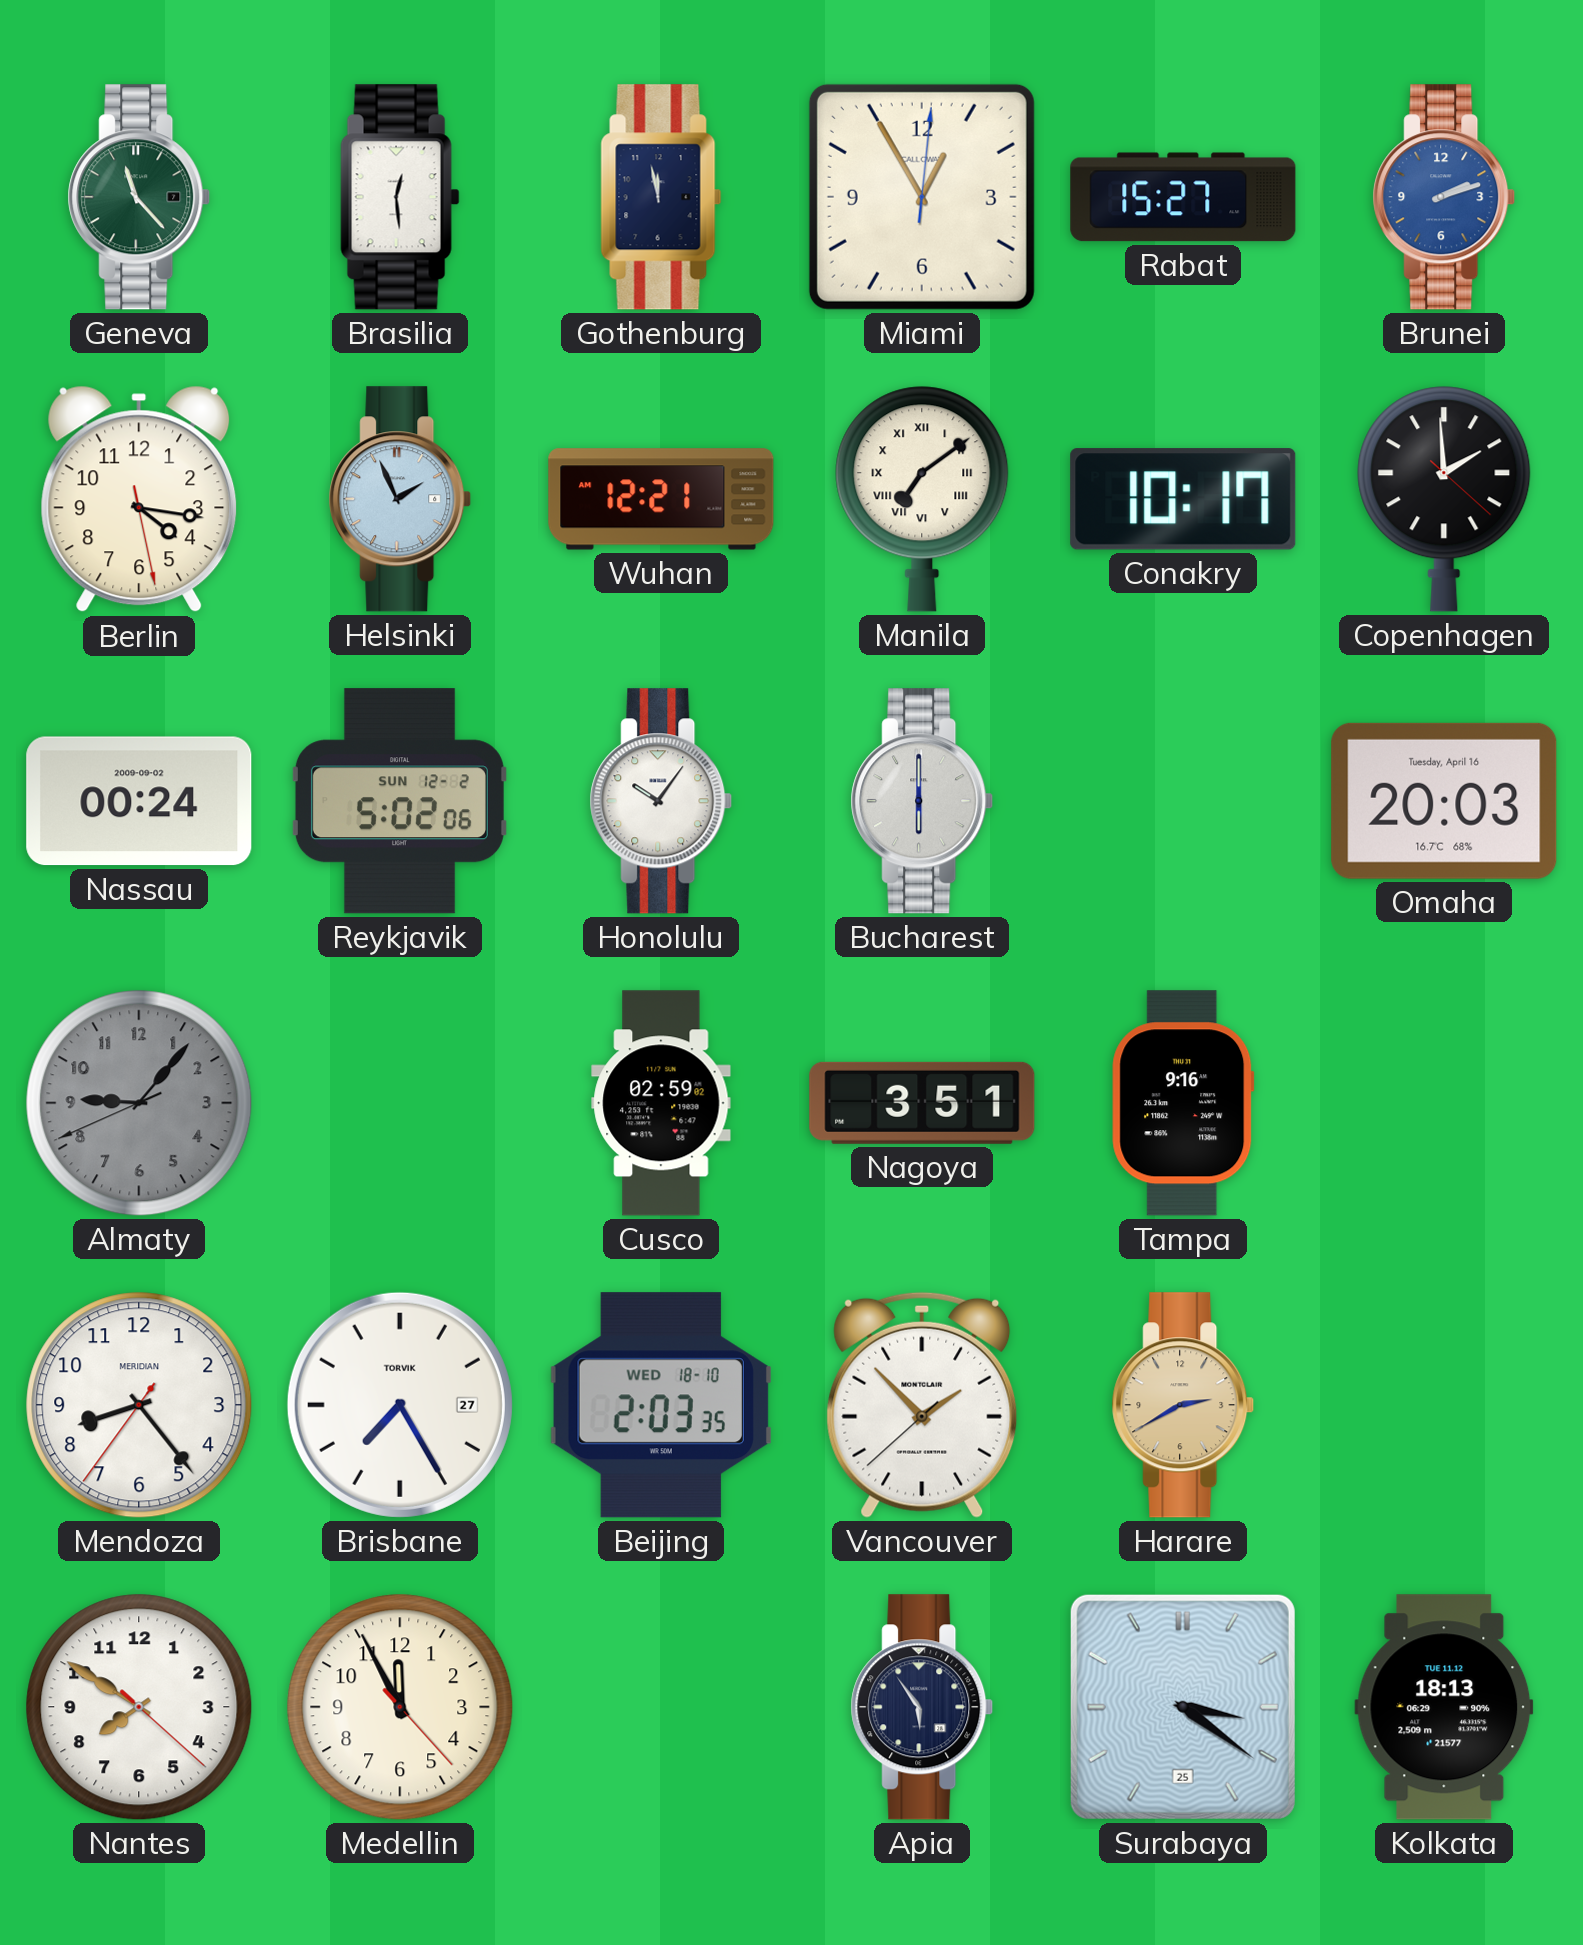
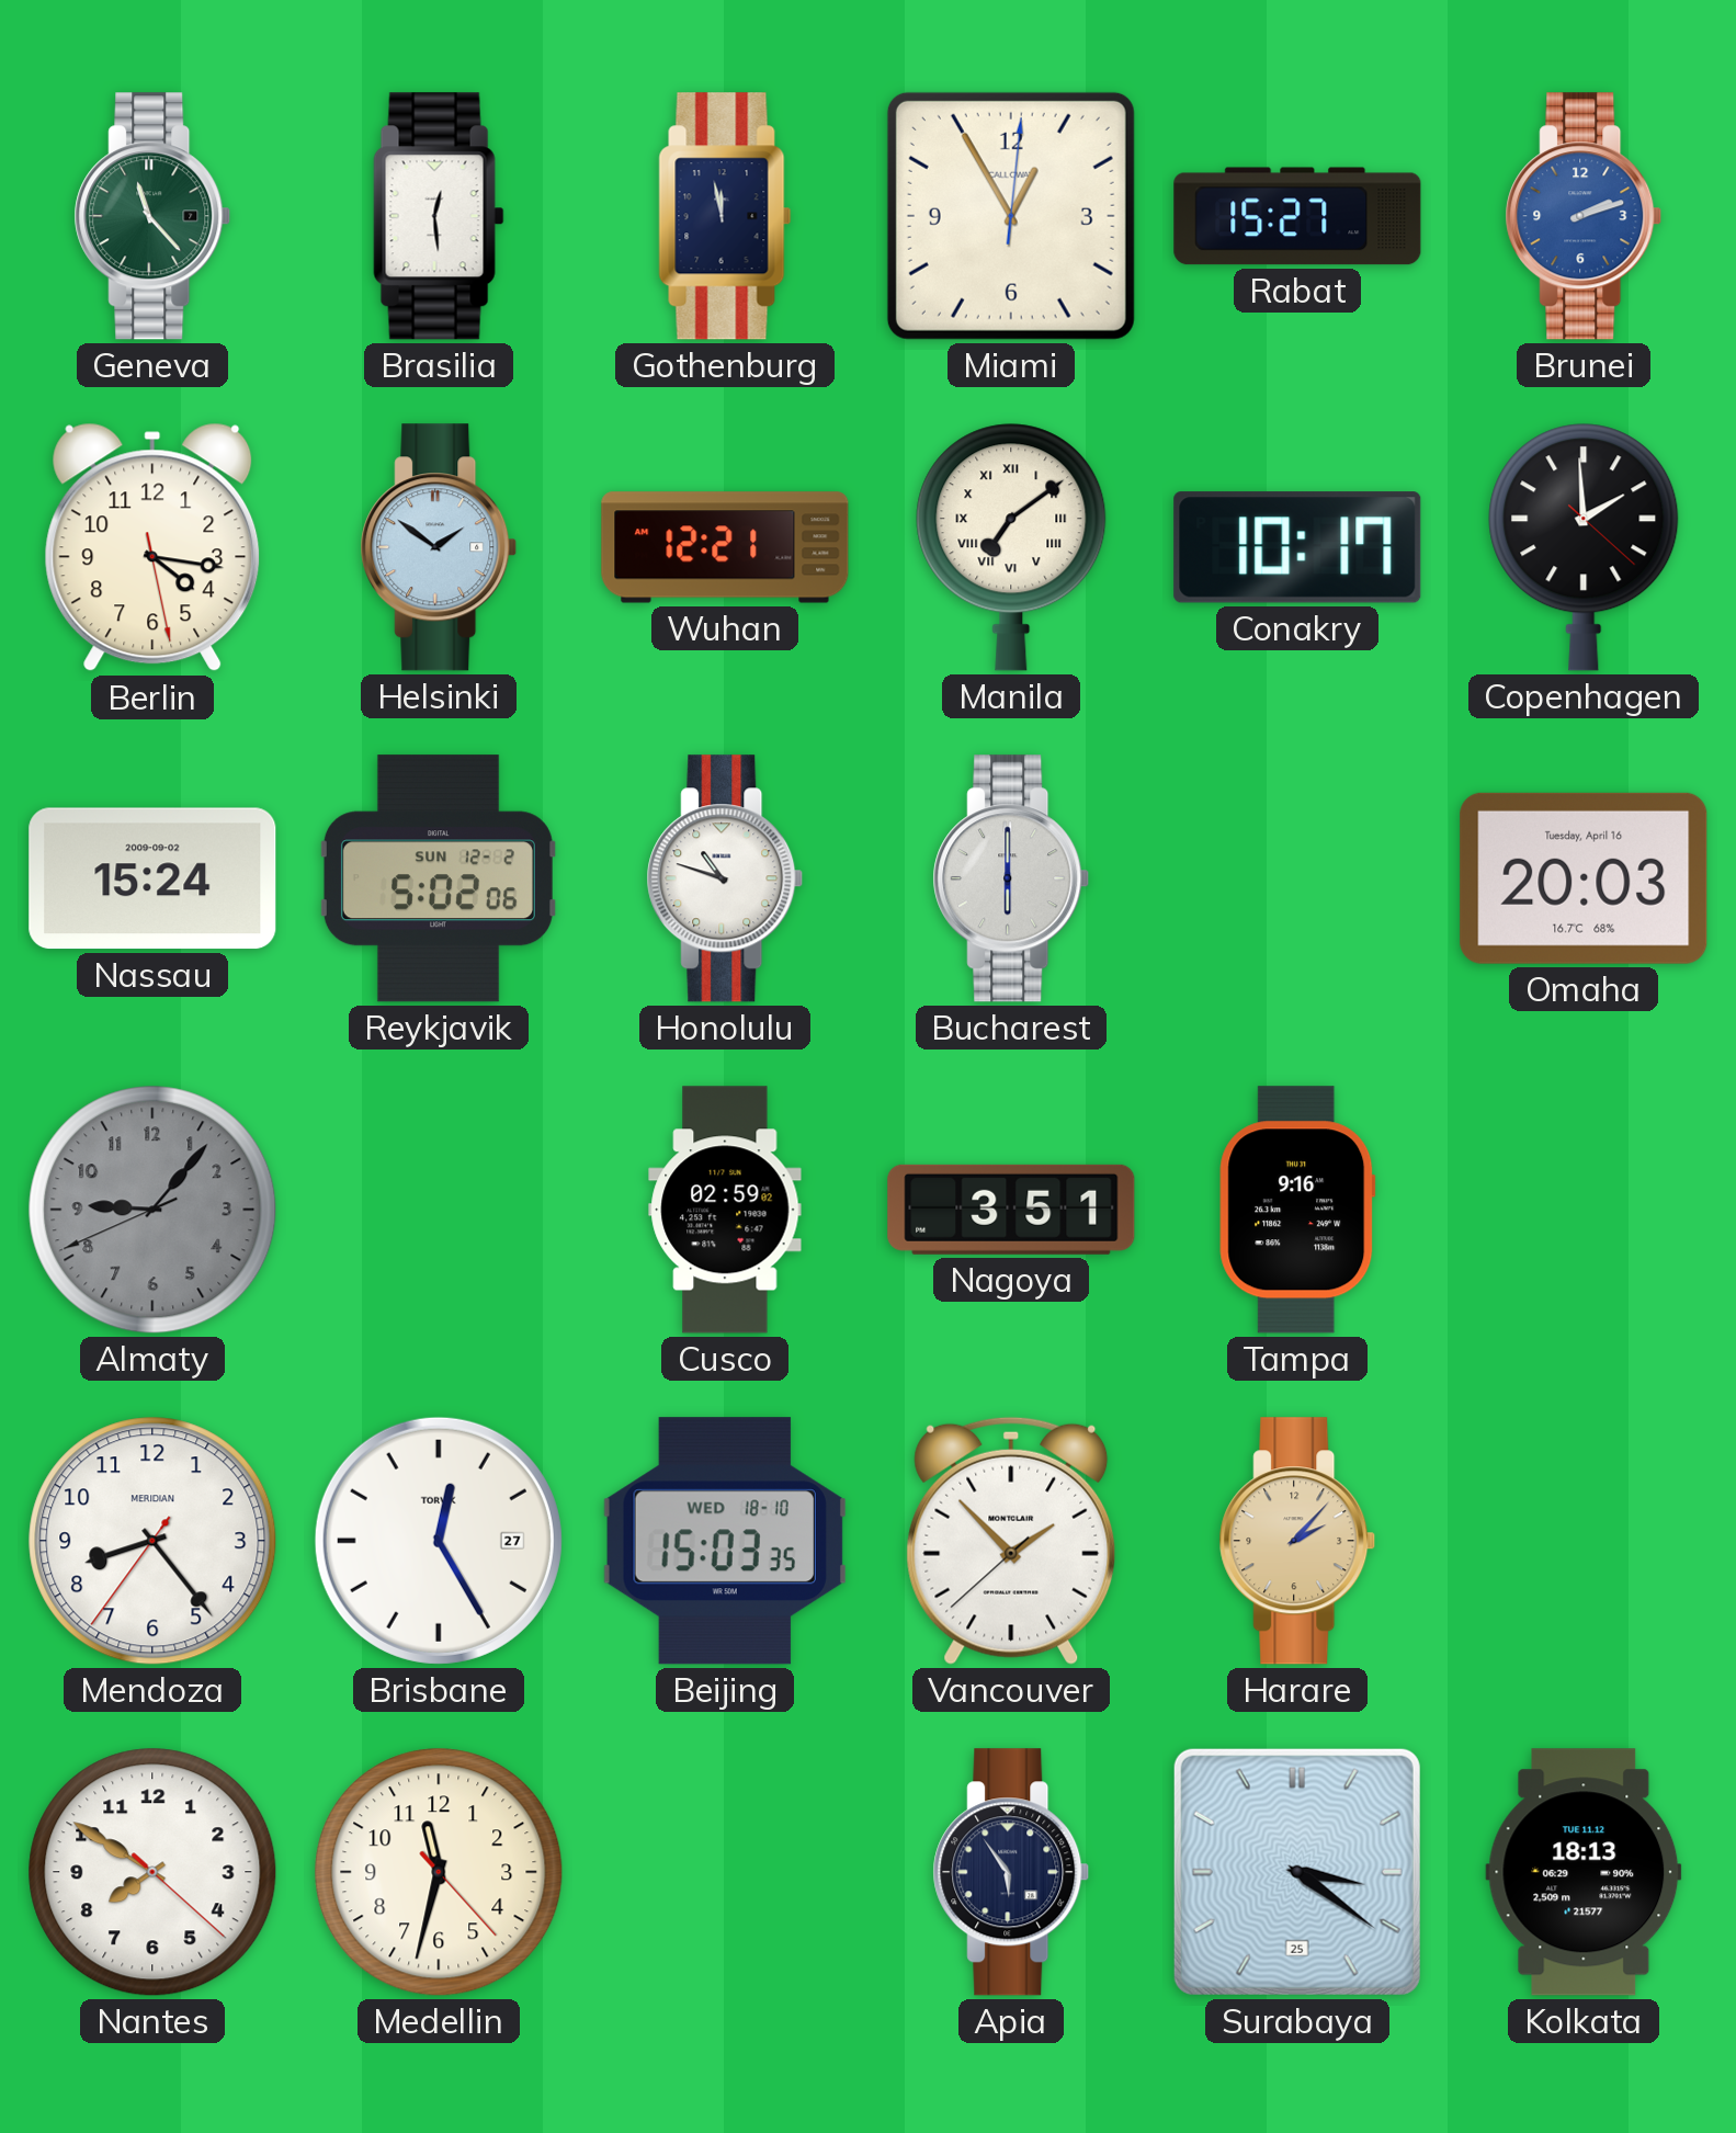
Helsinki: 1:56 -> 1:51
Nassau: 00:24 -> 15:24
Honolulu: 10:06 -> 10:48
Brisbane: 7:25 -> 12:25
Beijing: 2:03 -> 15:03
Harare: 2:40 -> 2:07
Medellin: 11:55 -> 11:32
